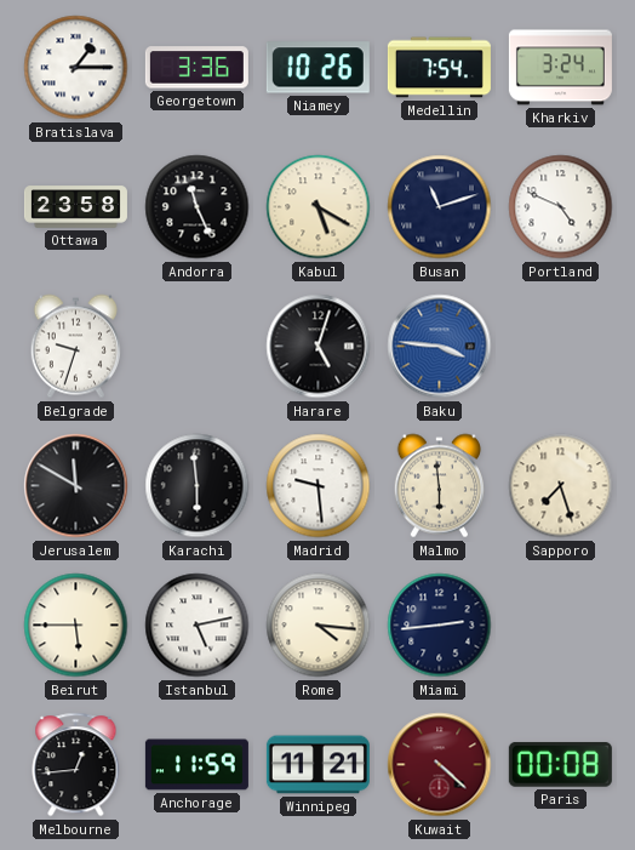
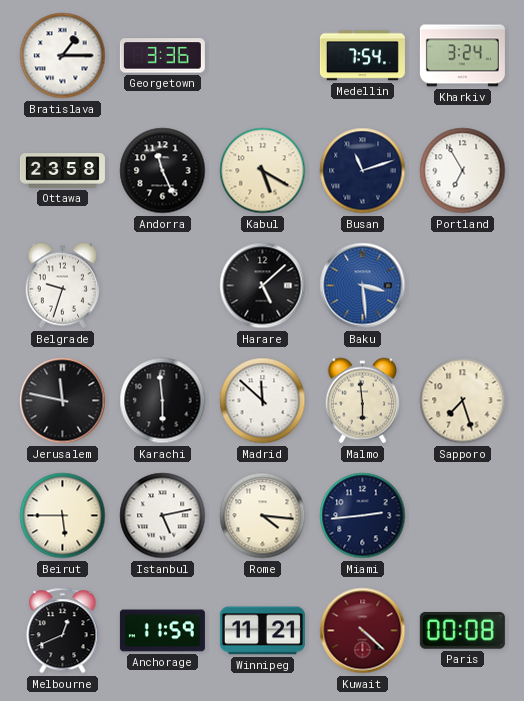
Niamey: 10:26 -> none
Portland: 4:49 -> 6:55
Harare: 5:03 -> 5:08
Baku: 3:46 -> 3:29
Jerusalem: 11:50 -> 11:47
Madrid: 9:29 -> 11:52
Melbourne: 12:44 -> 12:41
